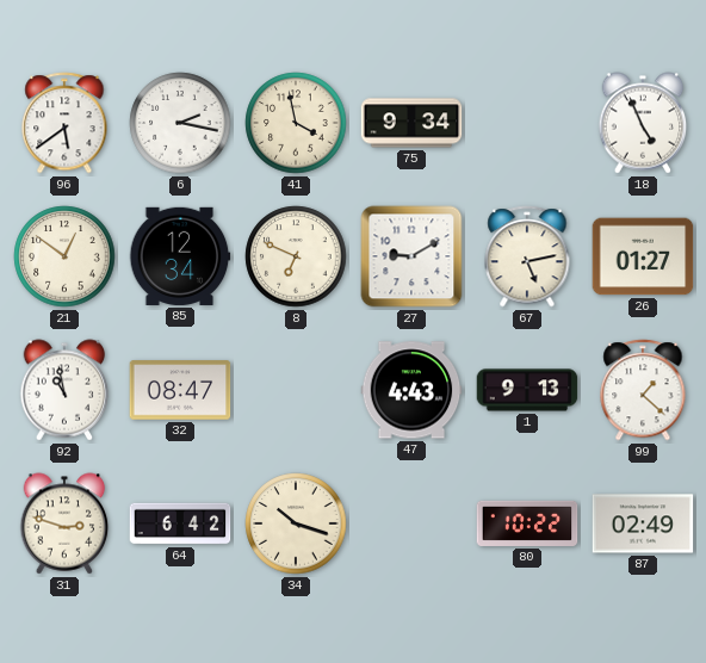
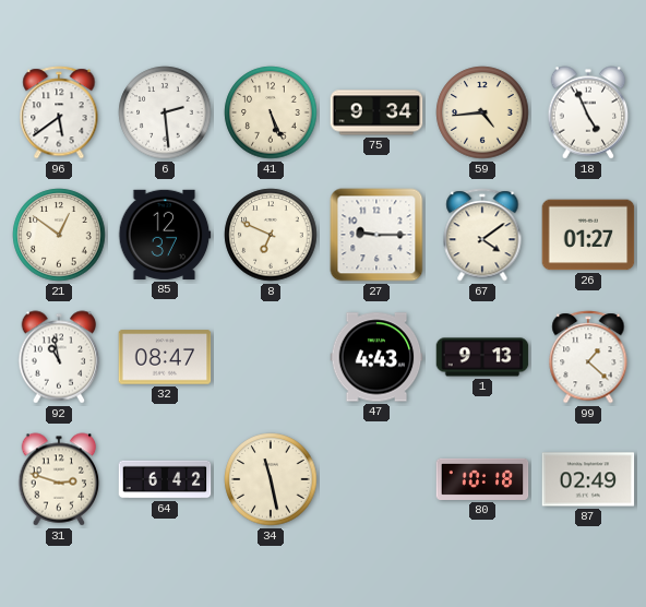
6: 2:17 -> 2:29
41: 3:58 -> 5:26
59: none -> 4:44
85: 12:34 -> 12:37
27: 9:10 -> 9:15
67: 5:13 -> 4:09
34: 10:18 -> 11:28
80: 10:22 -> 10:18
